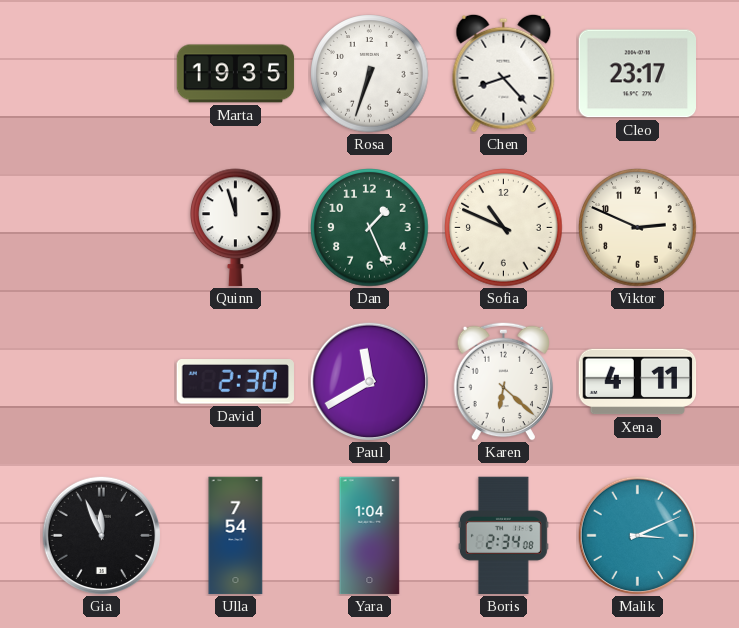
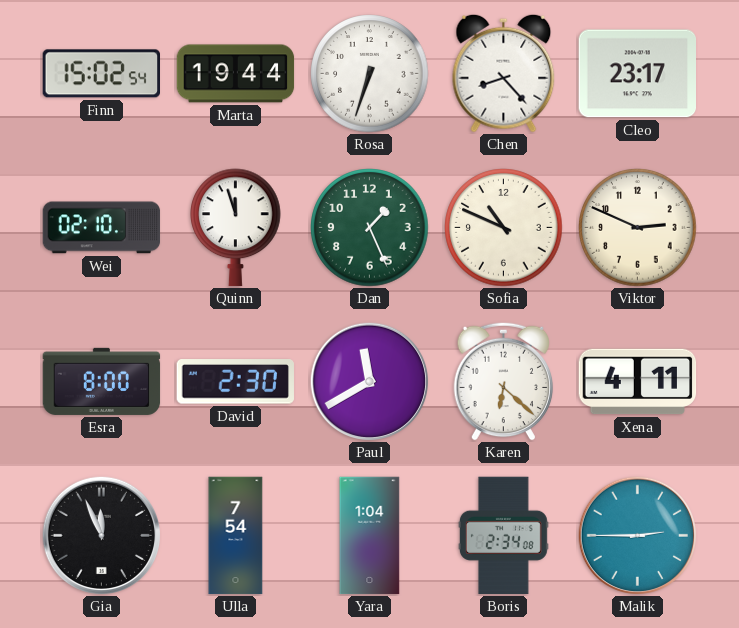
Finn: none -> 15:02
Marta: 19:35 -> 19:44
Wei: none -> 02:10
Esra: none -> 8:00
Malik: 3:11 -> 2:45
